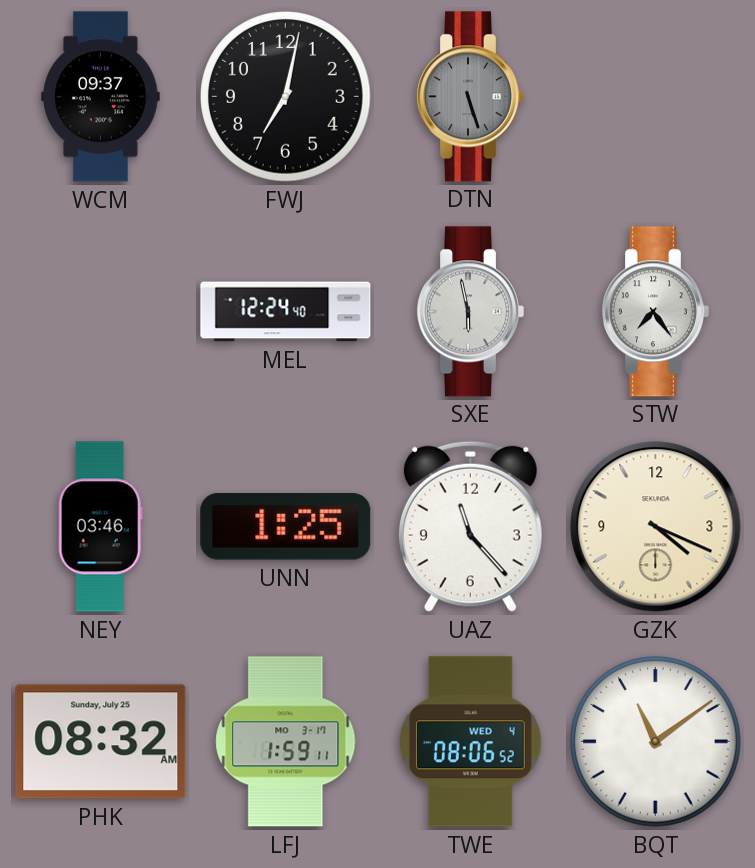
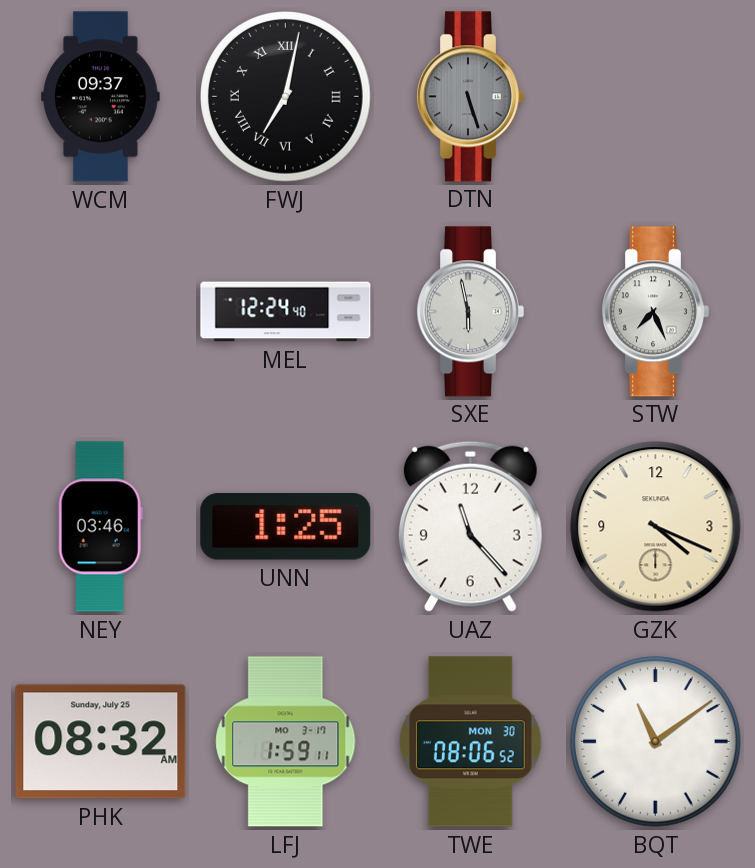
FWJ numerals: Arabic -> Roman
STW: 7:24 -> 7:26
TWE date: WED 4 -> MON 30
